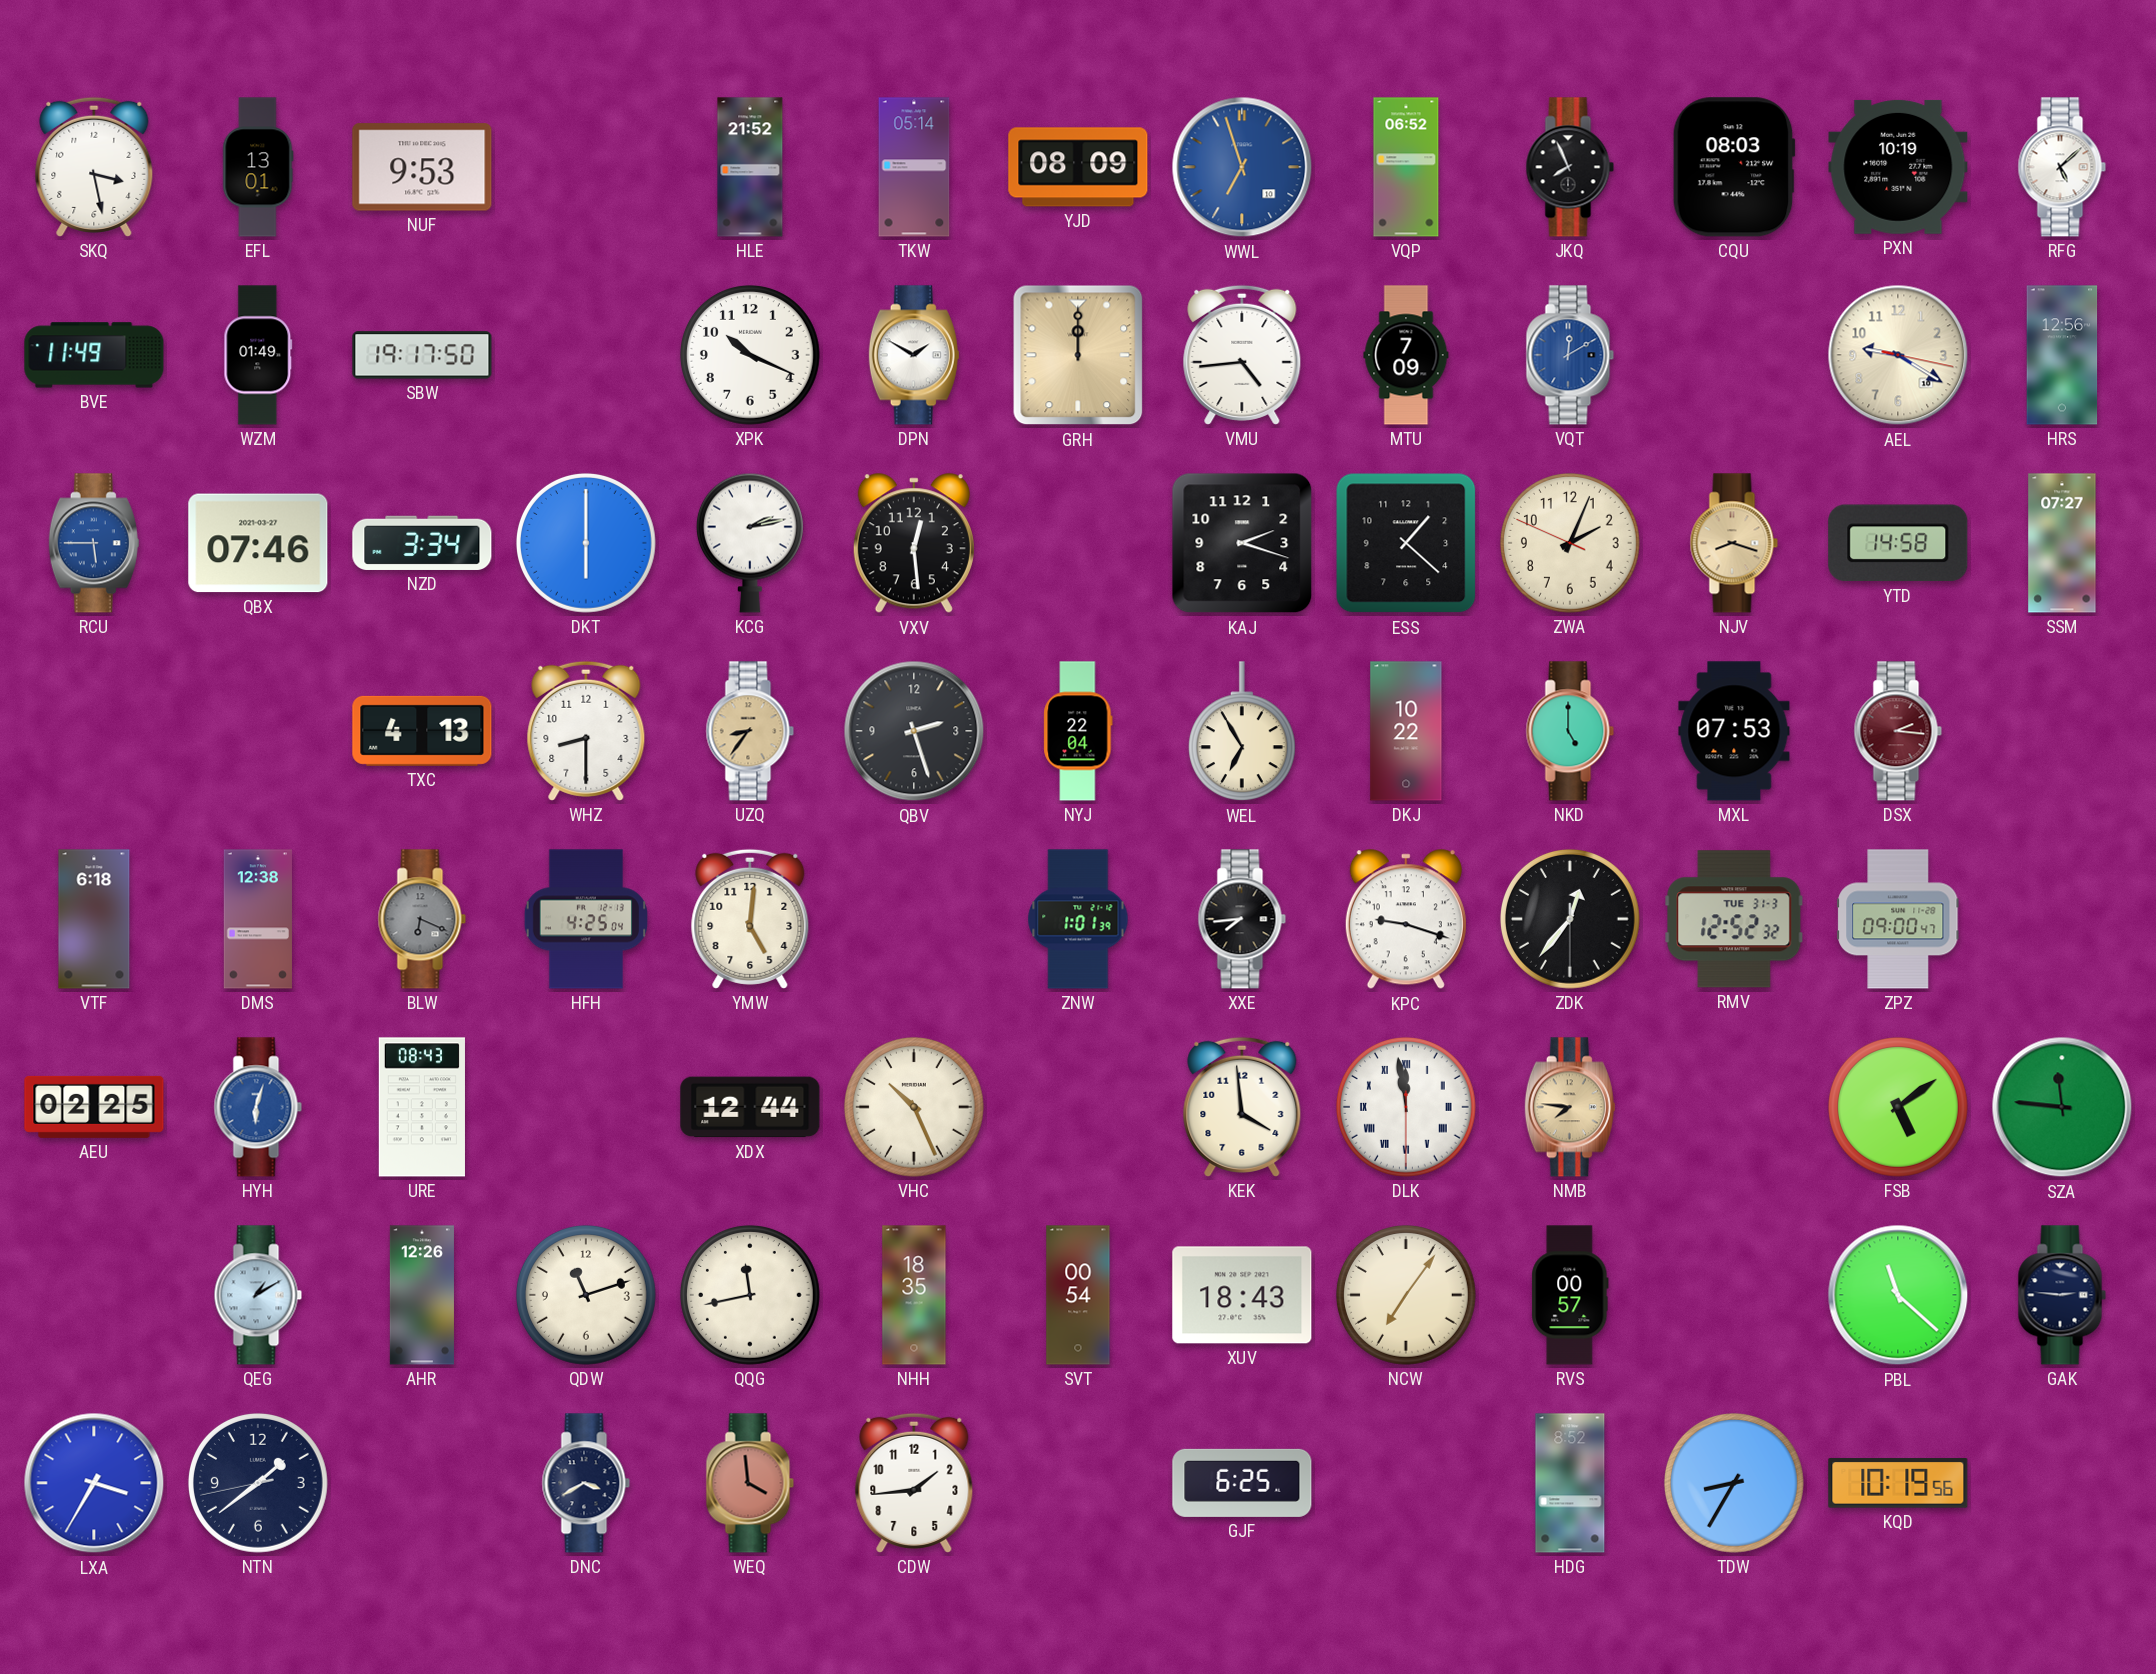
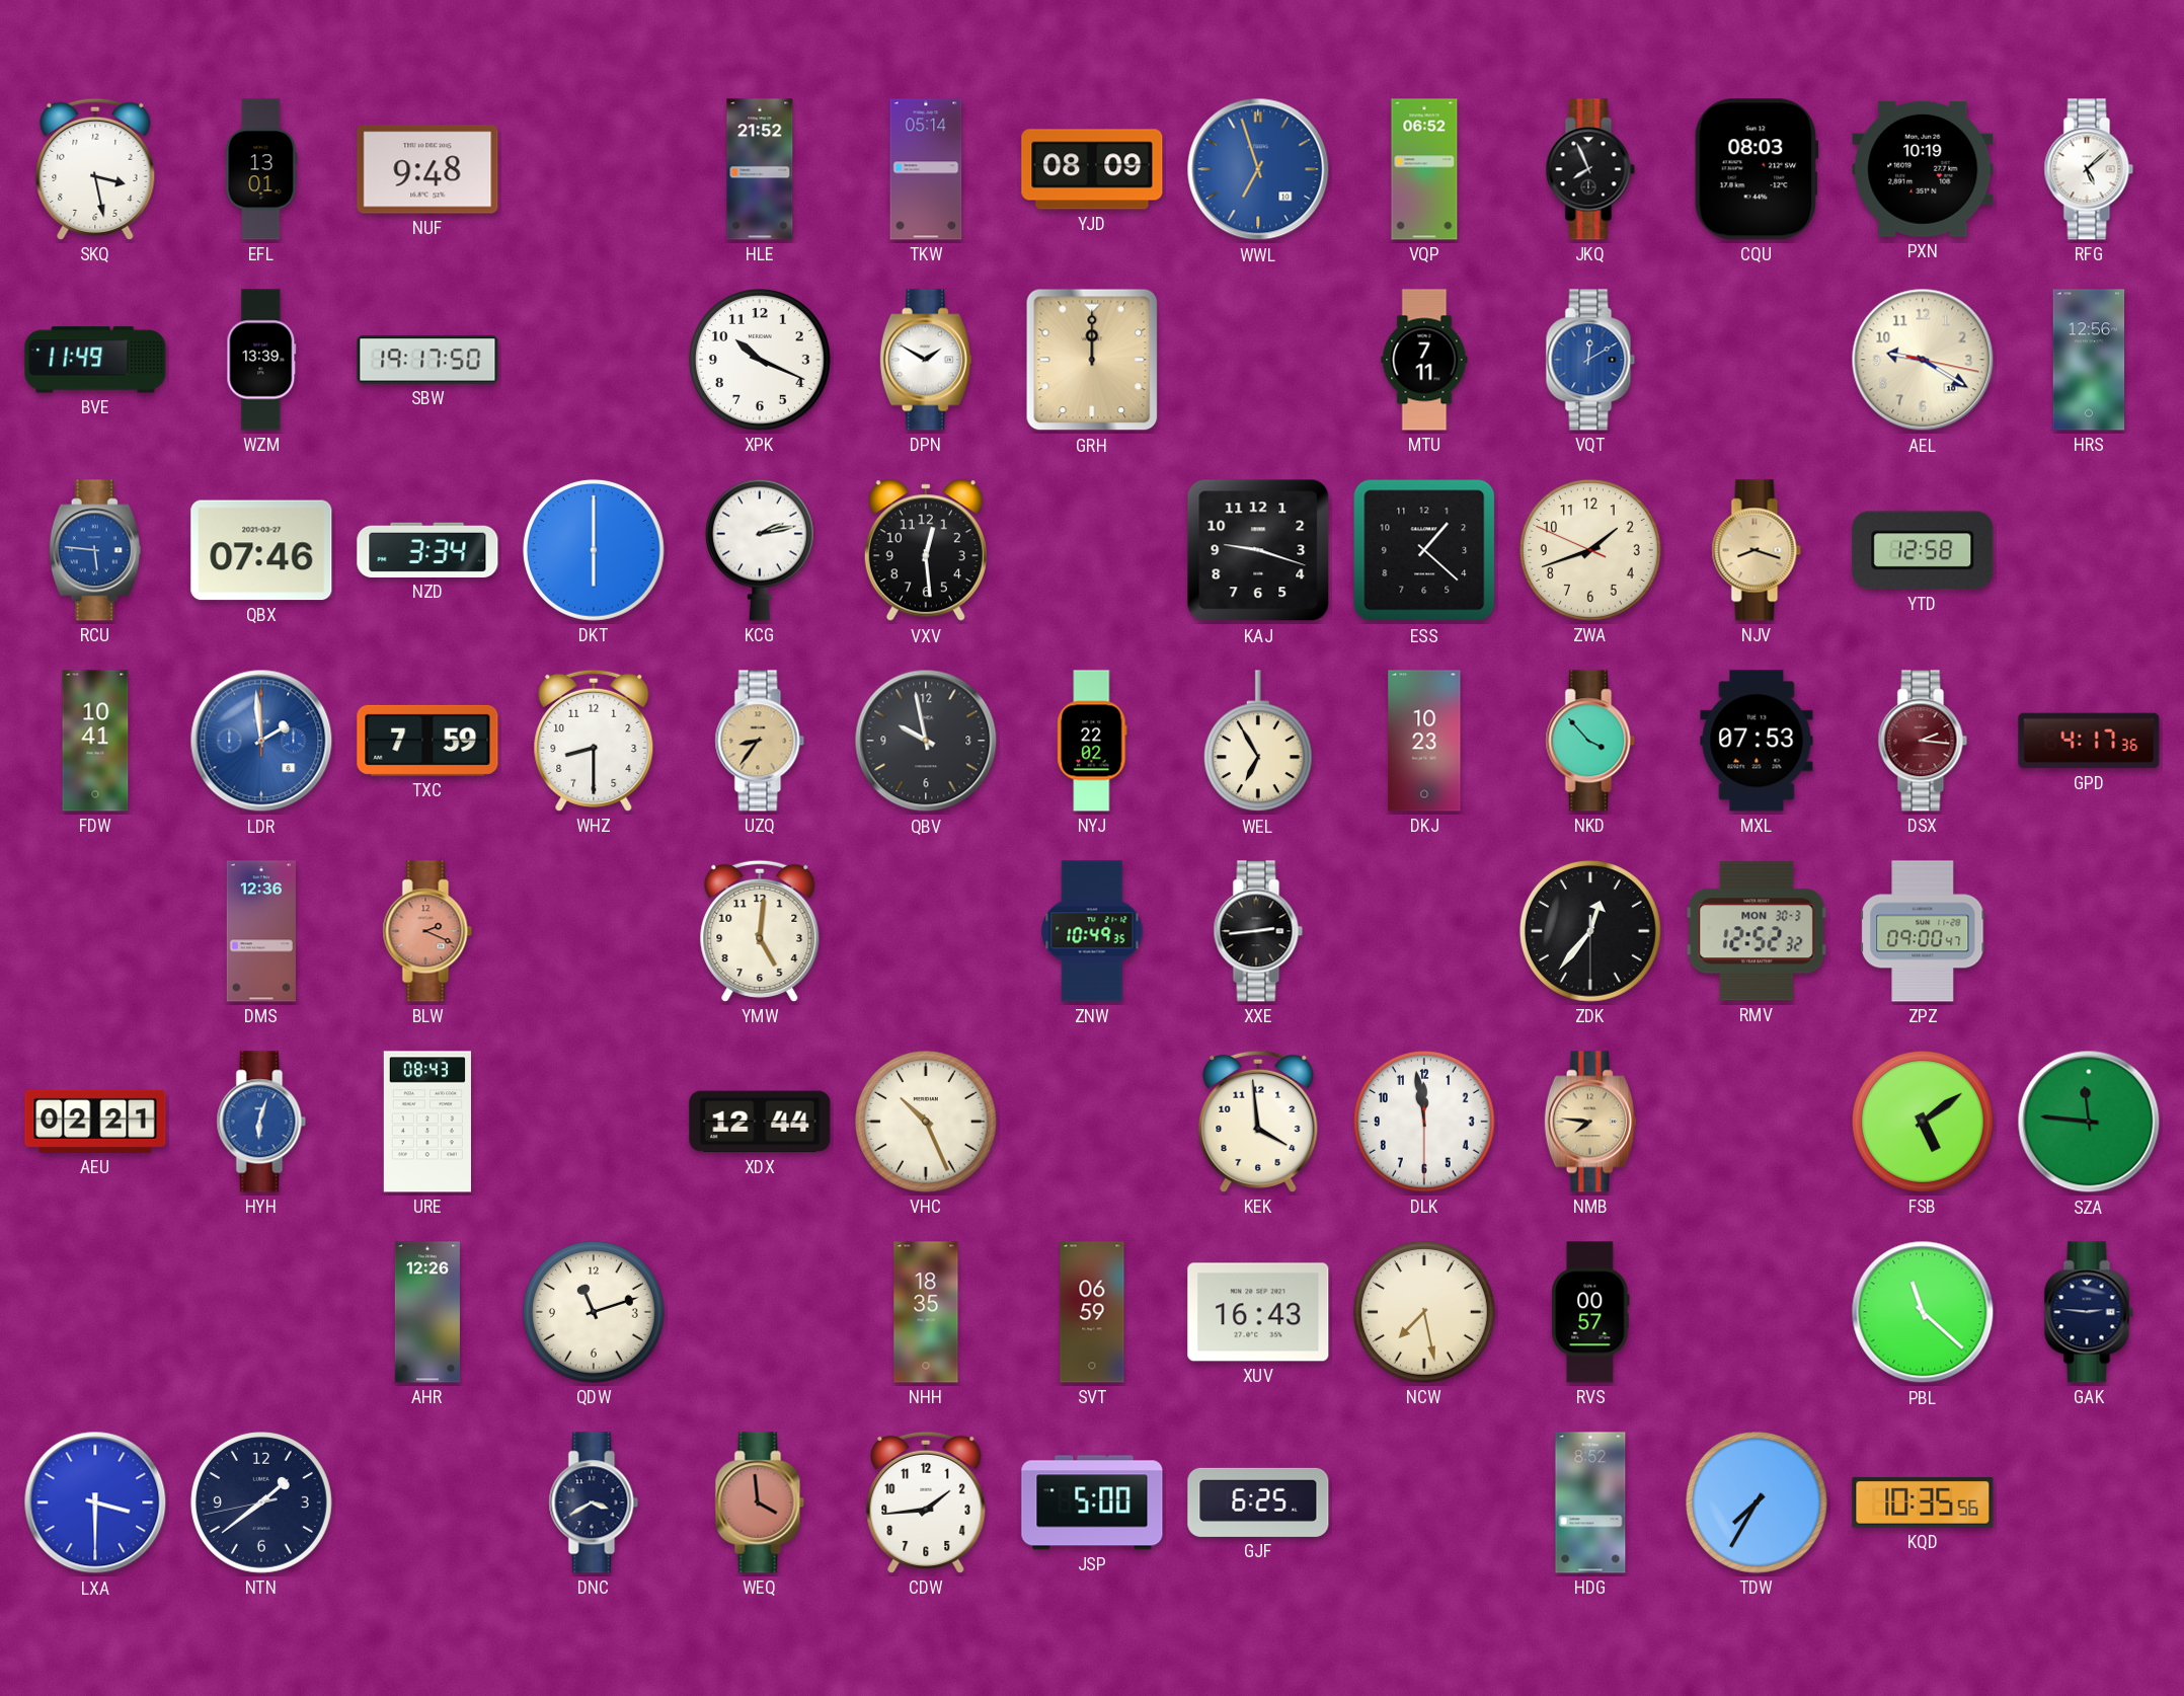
NUF: 9:53 -> 9:48
WZM: 01:49 -> 13:39
VMU: 4:44 -> none
MTU: 7:09 -> 7:11
RCU: 5:45 -> 5:46
KAJ: 2:18 -> 9:18
ZWA: 2:03 -> 1:41
YTD: 14:58 -> 12:58
SSM: 07:27 -> none
FDW: none -> 10:41
LDR: none -> 1:59
TXC: 4:13 -> 7:59
QBV: 2:27 -> 9:58
NYJ: 22:04 -> 22:02
DKJ: 10:22 -> 10:23
NKD: 5:00 -> 3:53
GPD: none -> 4:17
VTF: 6:18 -> none
DMS: 12:38 -> 12:36
BLW: 6:19 -> 2:19
BLW dial: grey -> salmon
HFH: 4:25 -> none
ZNW: 1:01 -> 10:49
XXE: 7:44 -> 2:44
KPC: 9:18 -> none
RMV date: TUE 31-3 -> MON 30-3
AEU: 02:25 -> 02:21
DLK numerals: Roman -> Arabic
QEG: 1:10 -> none
QQG: 11:43 -> none
SVT: 00:54 -> 06:59
XUV: 18:43 -> 16:43
NCW: 7:06 -> 7:28
LXA: 3:35 -> 3:30
JSP: none -> 5:00
TDW: 8:35 -> 7:35
KQD: 10:19 -> 10:35
